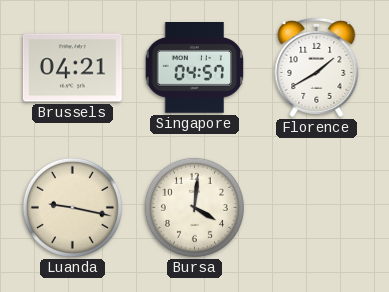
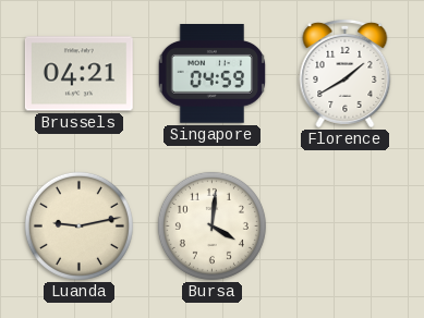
Singapore: 04:57 -> 04:59
Luanda: 9:17 -> 9:13
